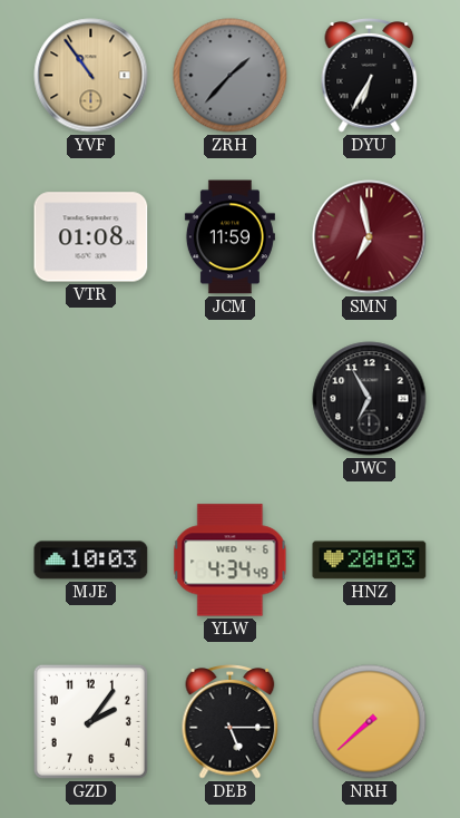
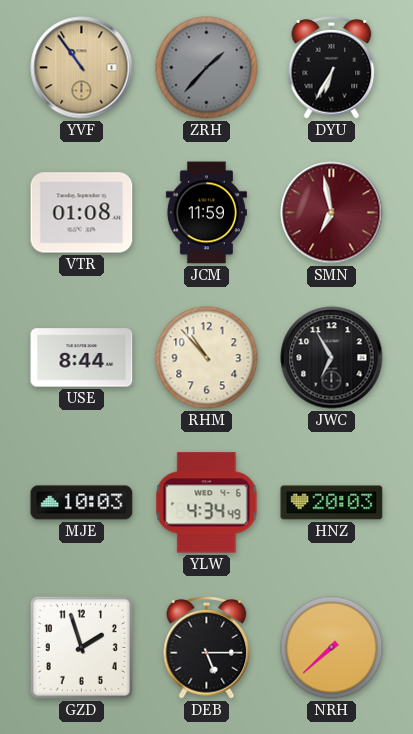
USE: none -> 8:44
RHM: none -> 10:53
GZD: 2:06 -> 1:57
